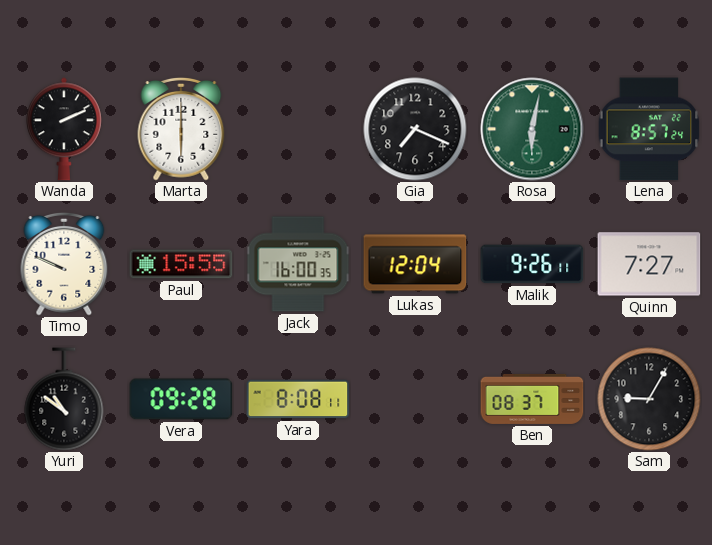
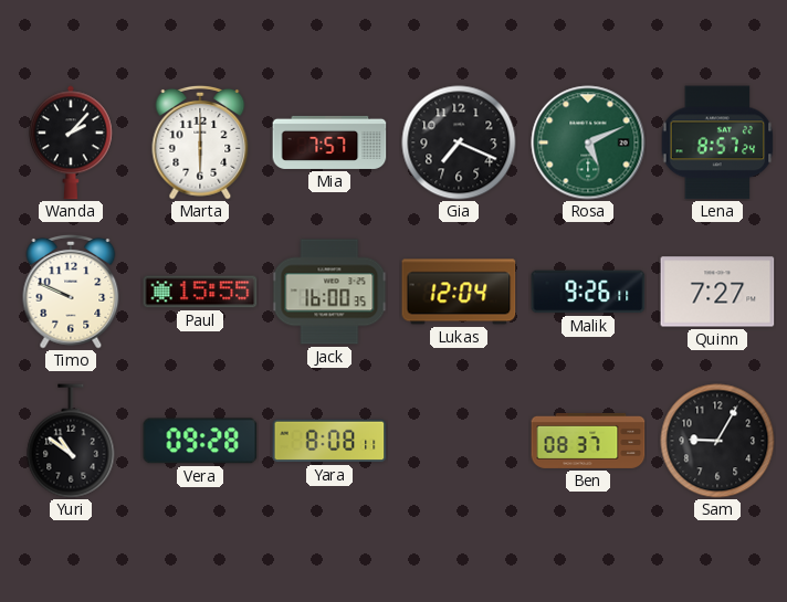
Wanda: 2:11 -> 2:07
Mia: none -> 7:57
Rosa: 6:02 -> 5:11
